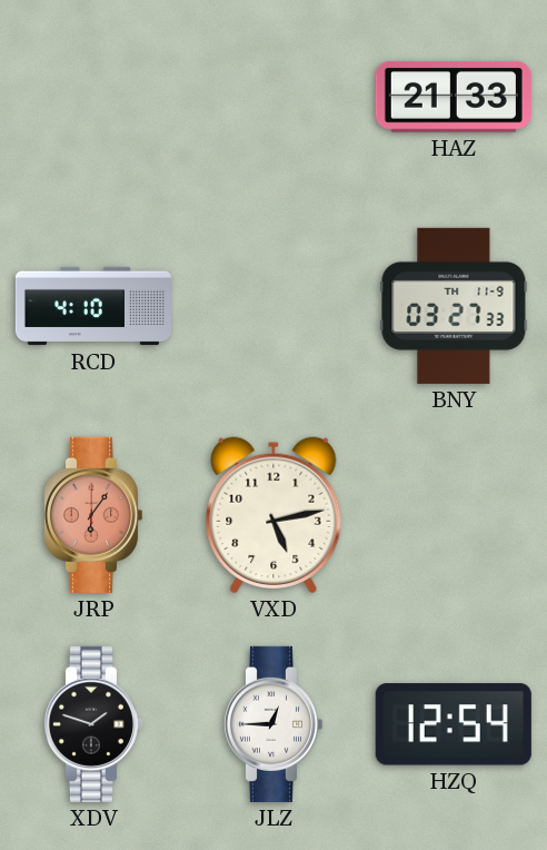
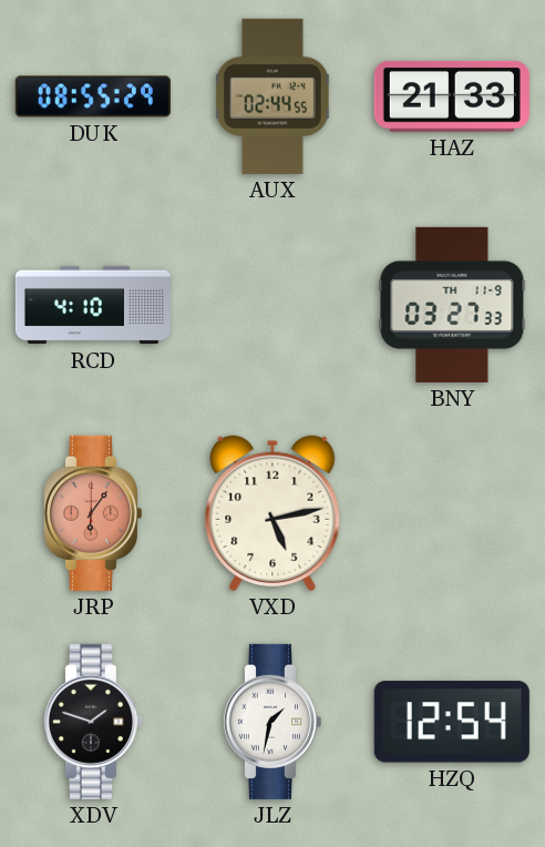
DUK: none -> 08:55
AUX: none -> 02:44
JLZ: 12:45 -> 1:32
